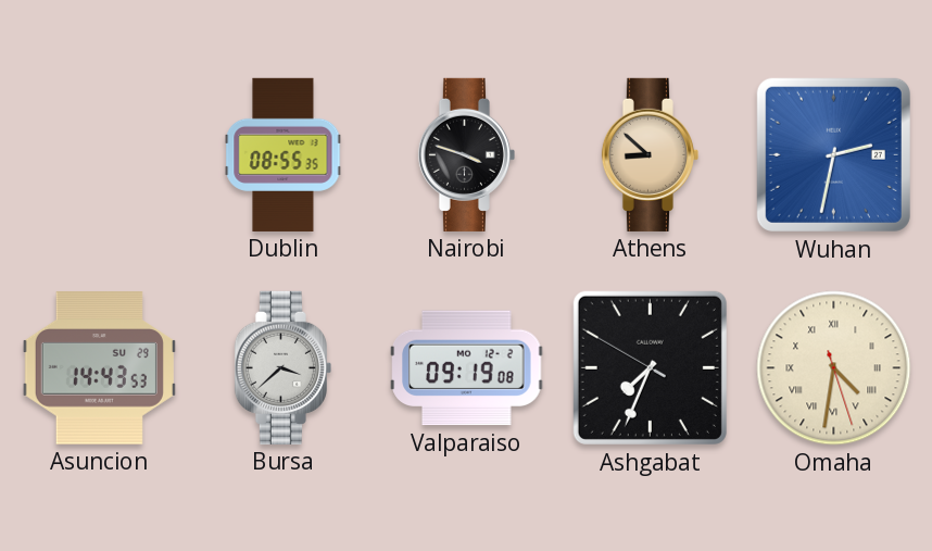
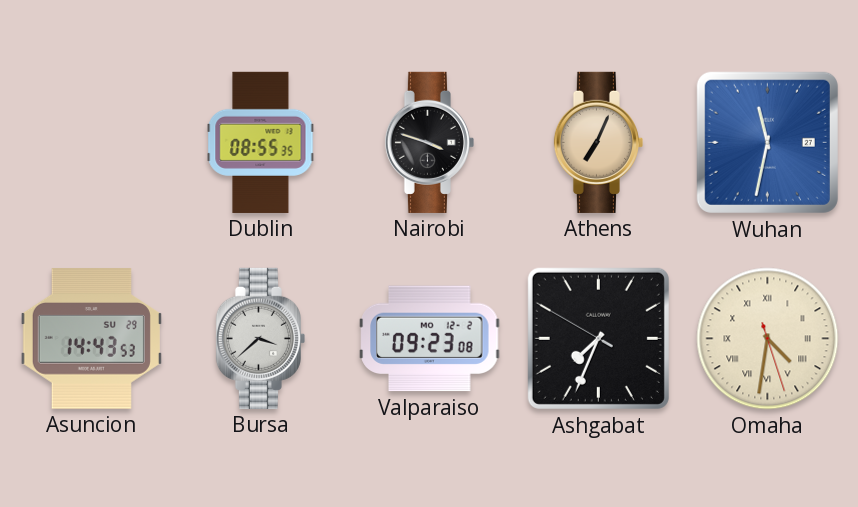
Athens: 8:52 -> 7:04
Wuhan: 2:32 -> 11:32
Valparaiso: 09:19 -> 09:23
